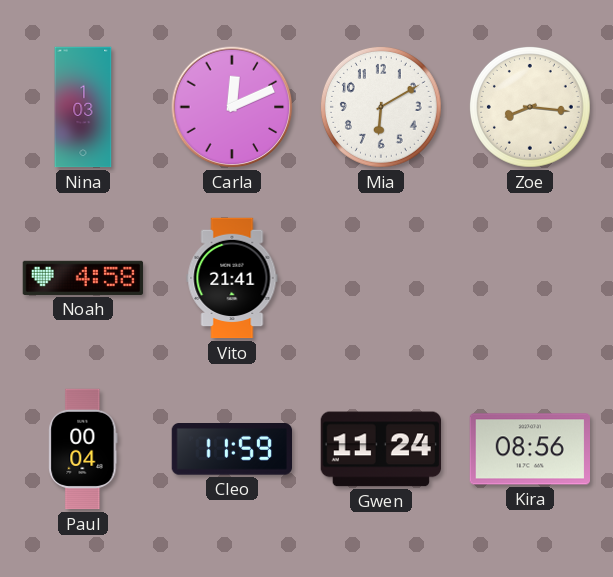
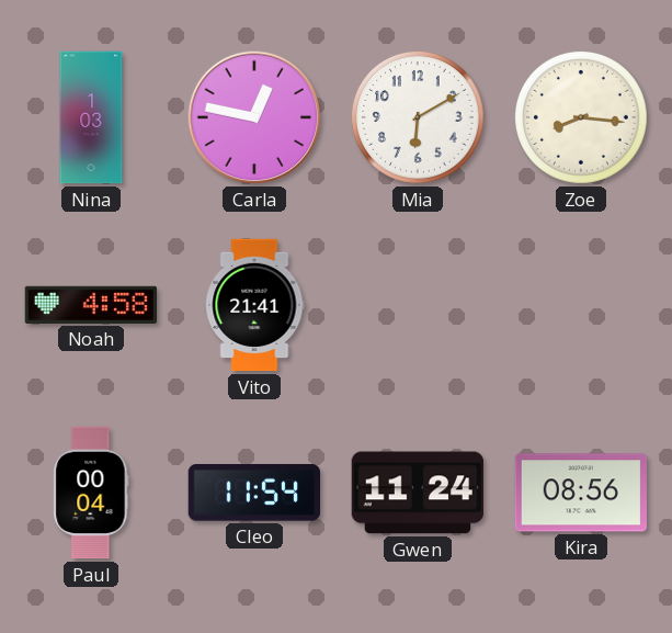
Carla: 12:11 -> 12:47
Cleo: 11:59 -> 11:54
